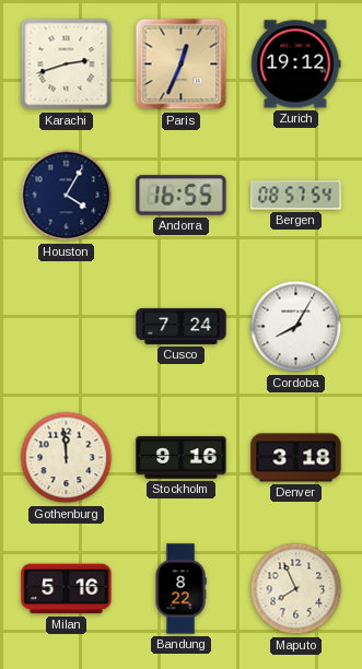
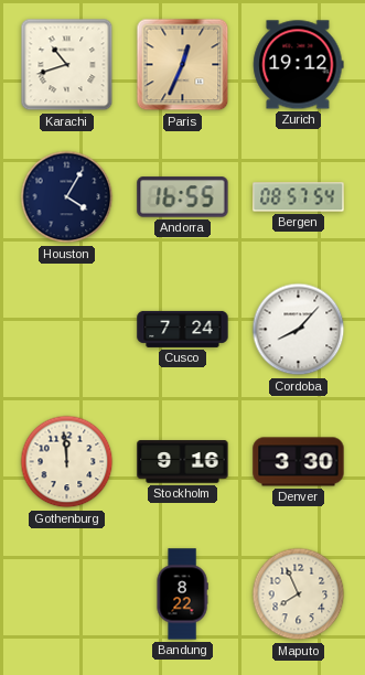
Karachi: 2:42 -> 10:42
Cordoba: 8:05 -> 8:07
Denver: 3:18 -> 3:30
Milan: 5:16 -> none
